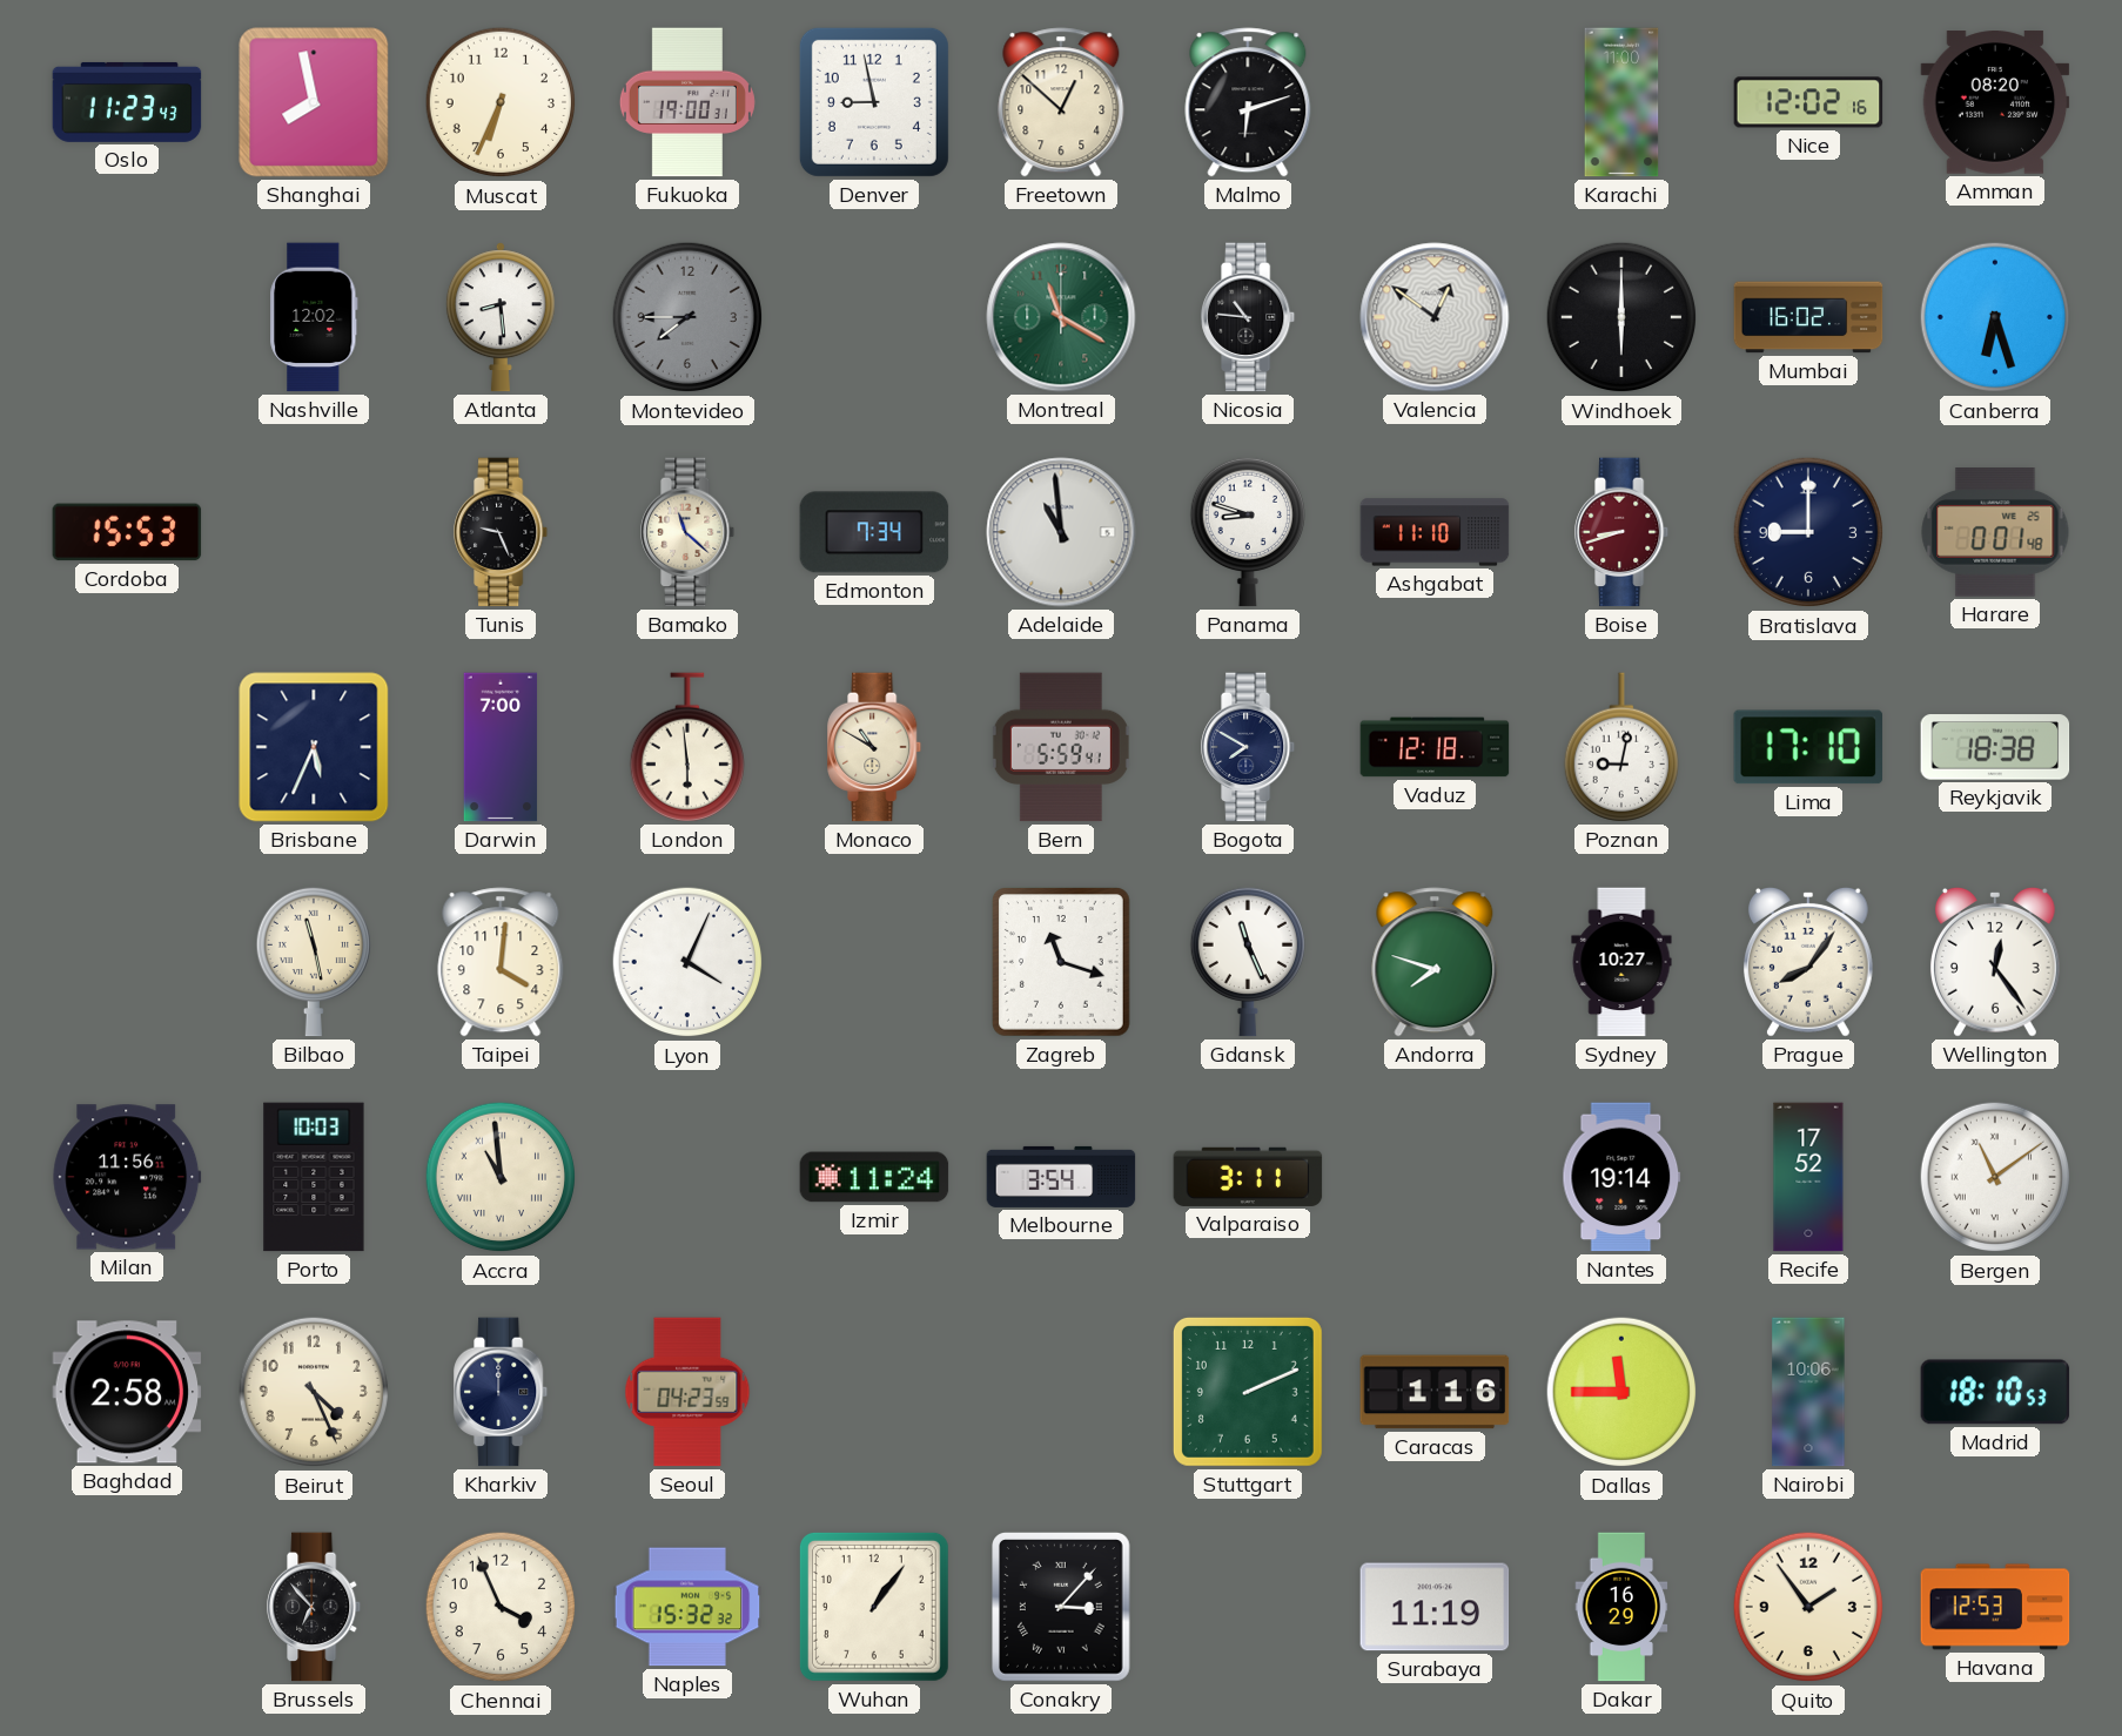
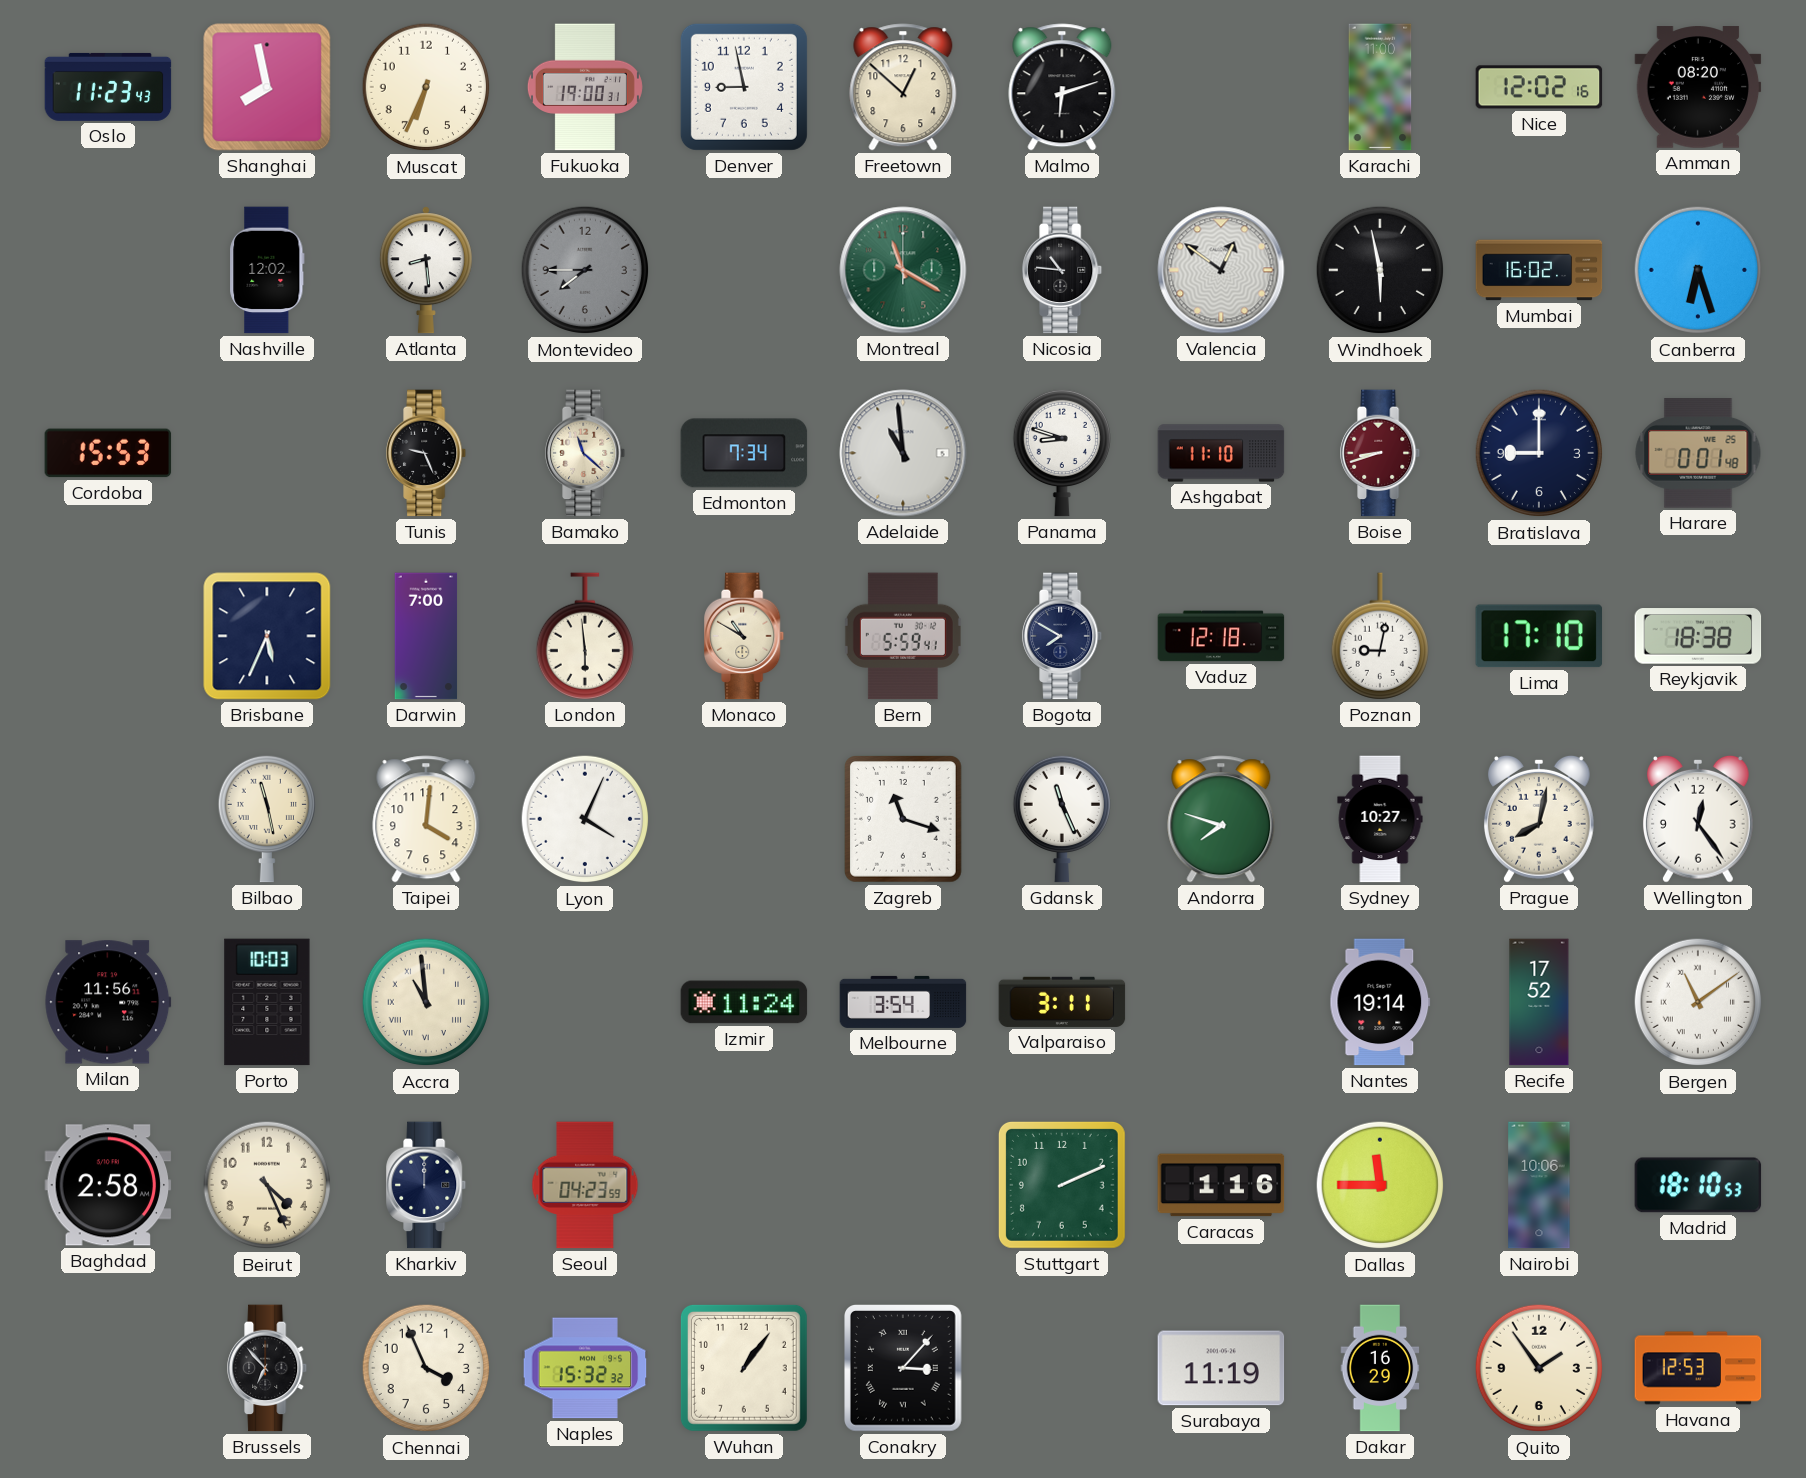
Windhoek: 6:00 -> 5:58
Prague: 8:06 -> 8:02
